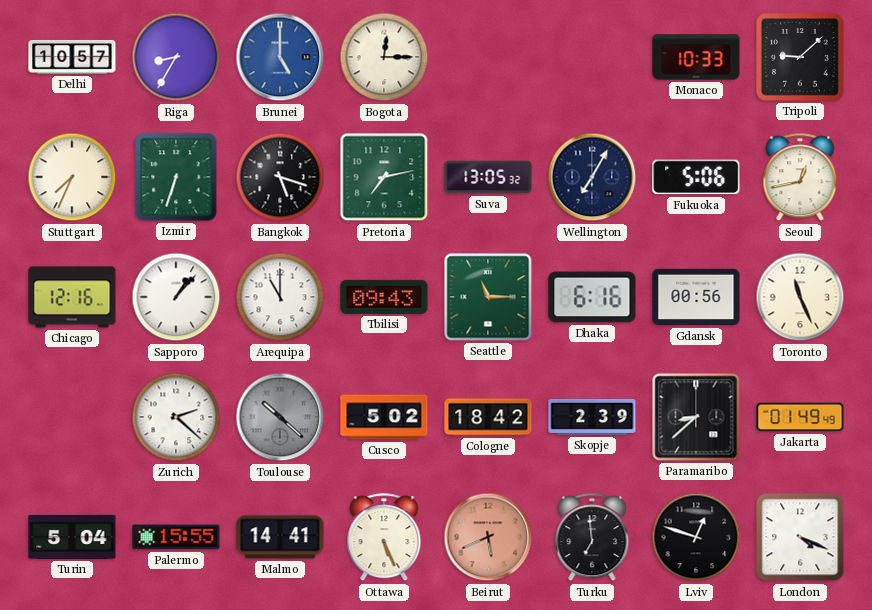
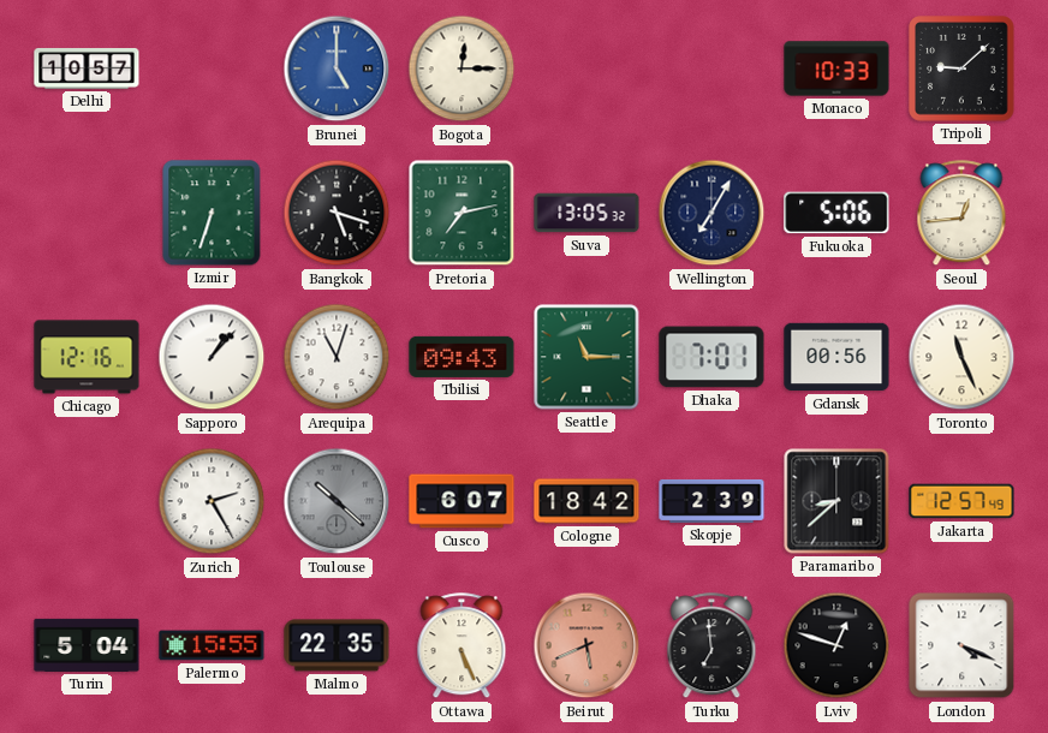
Riga: 8:35 -> none
Stuttgart: 7:34 -> none
Seoul: 12:43 -> 12:44
Arequipa: 11:00 -> 11:03
Dhaka: 6:16 -> 7:01
Zurich: 2:22 -> 2:25
Cusco: 5:02 -> 6:07
Jakarta: 01:49 -> 12:57
Malmo: 14:41 -> 22:35
